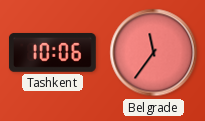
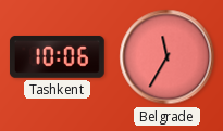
Belgrade: 11:36 -> 11:35
